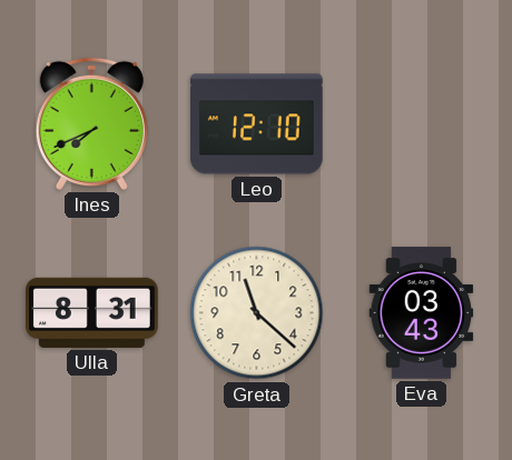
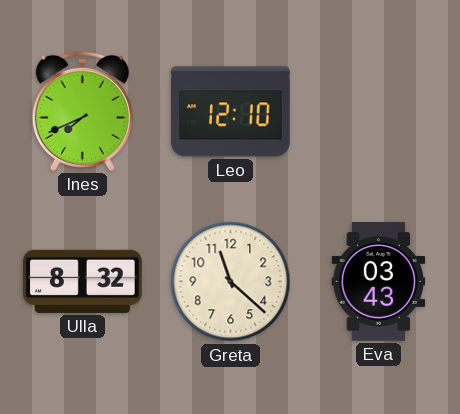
Ulla: 8:31 -> 8:32
